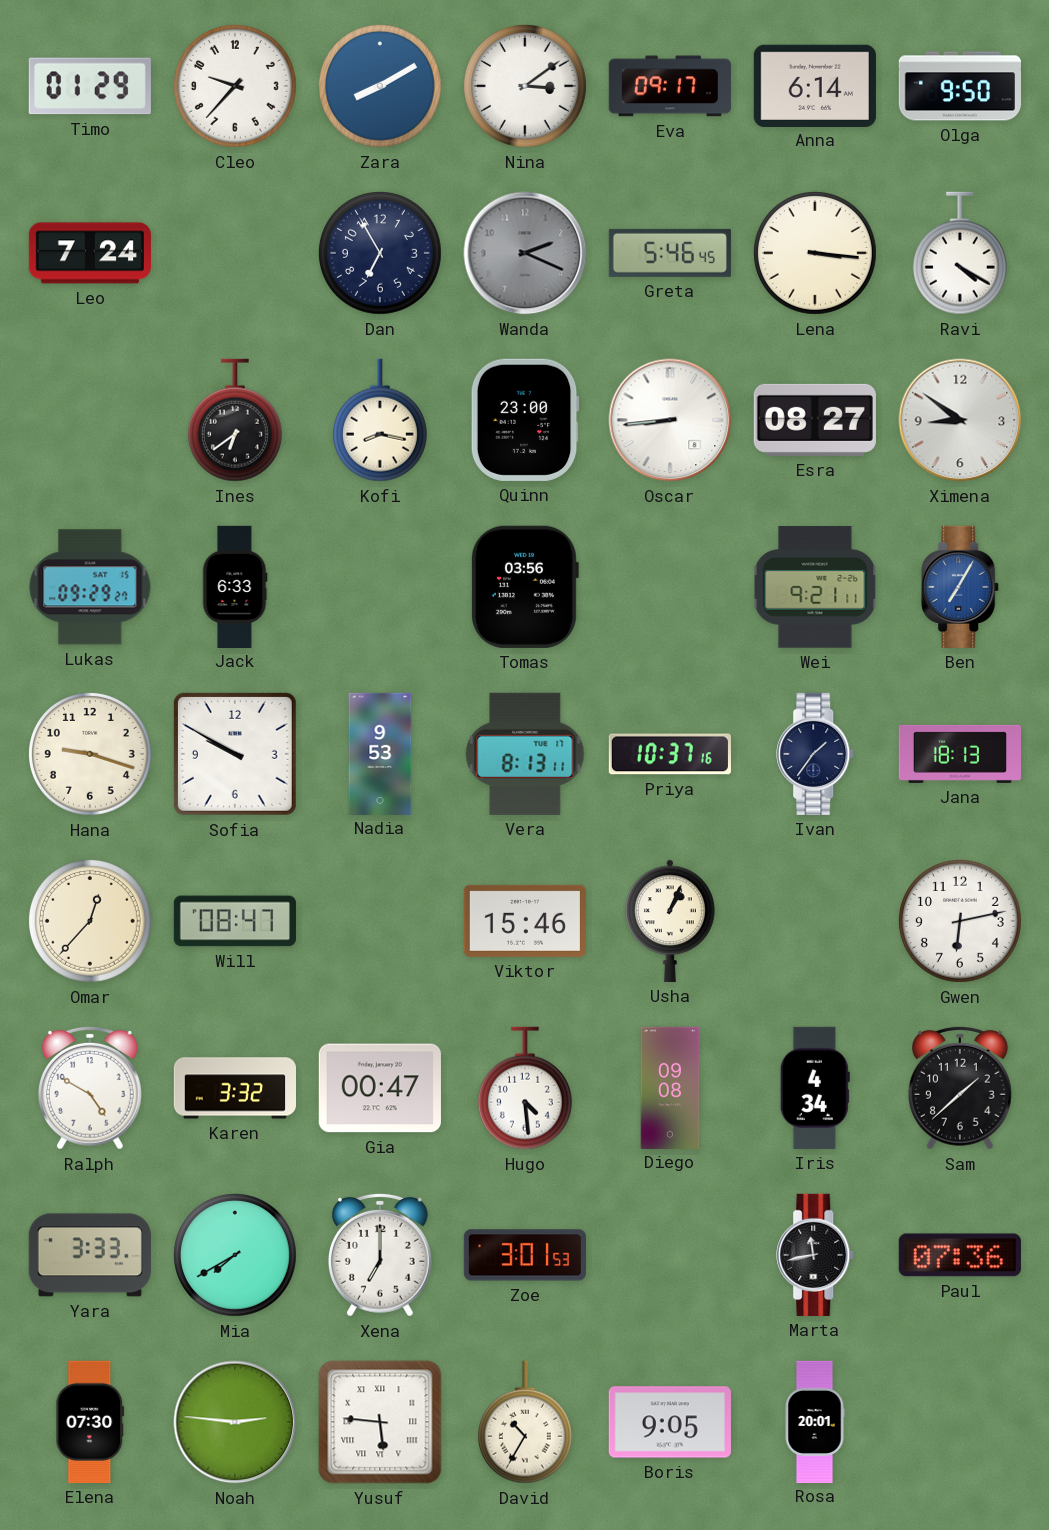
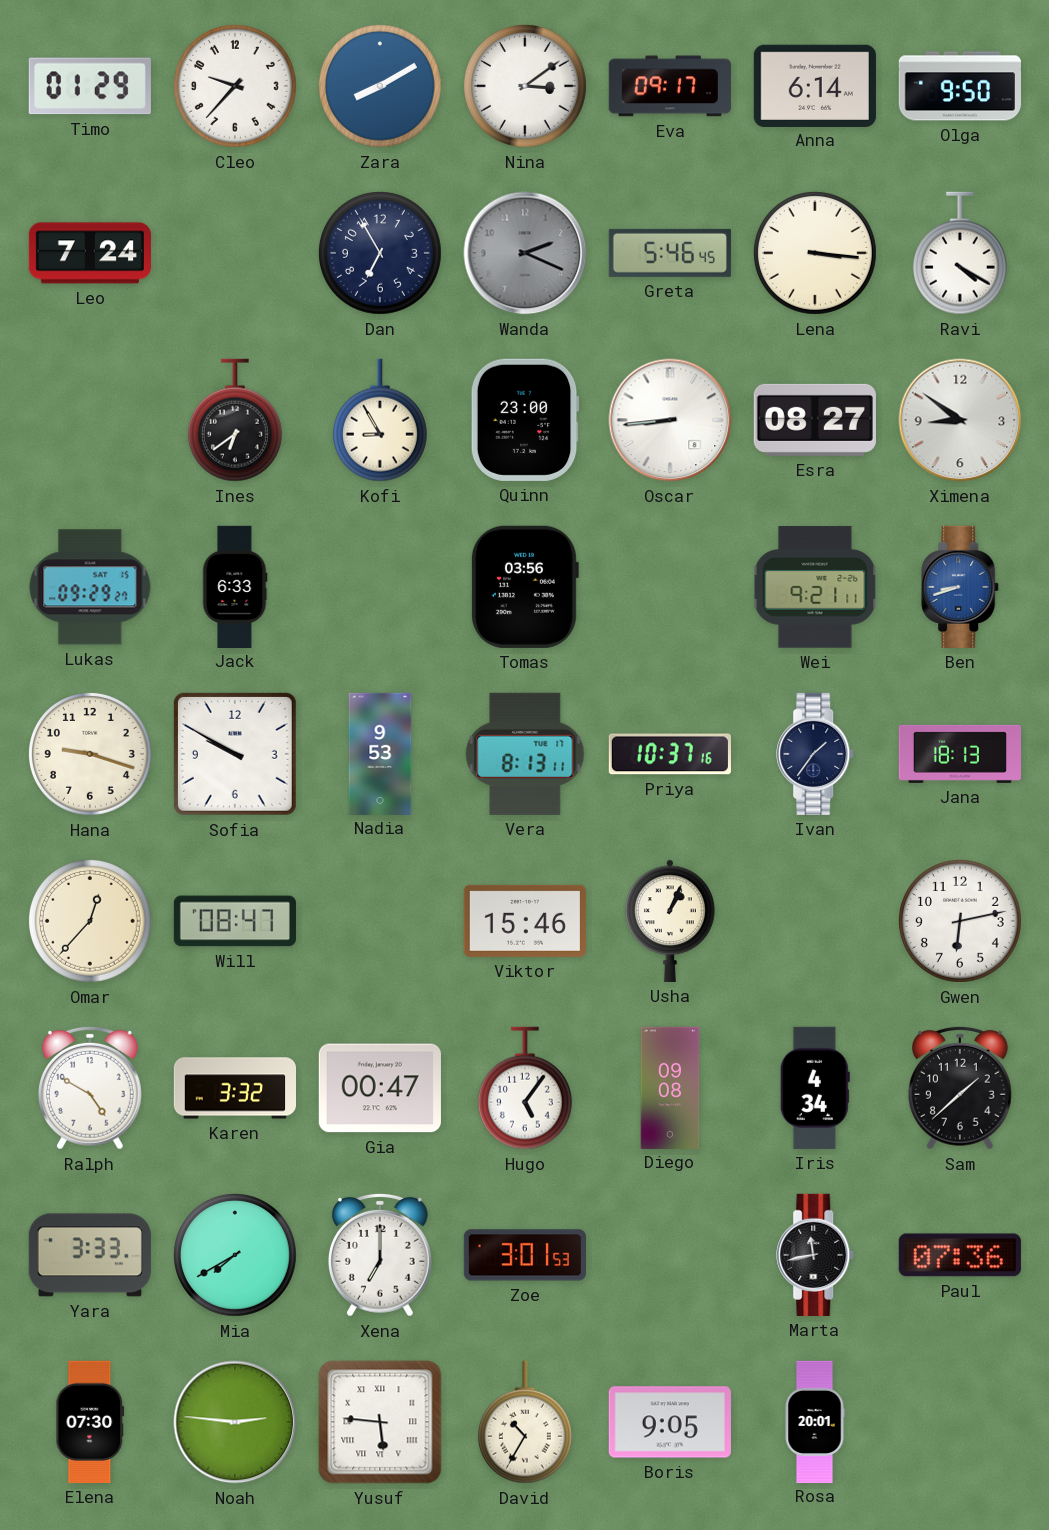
Kofi: 8:17 -> 8:55
Ben: 7:05 -> 8:42
Hugo: 4:29 -> 5:06
